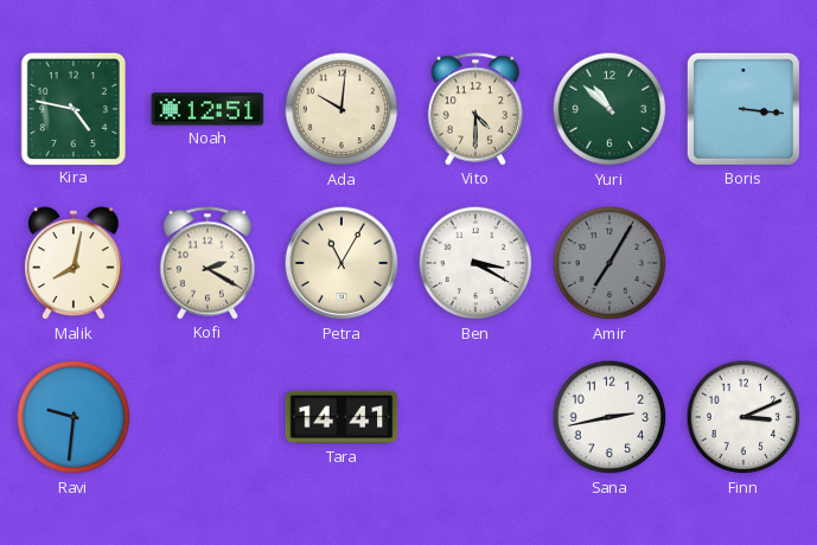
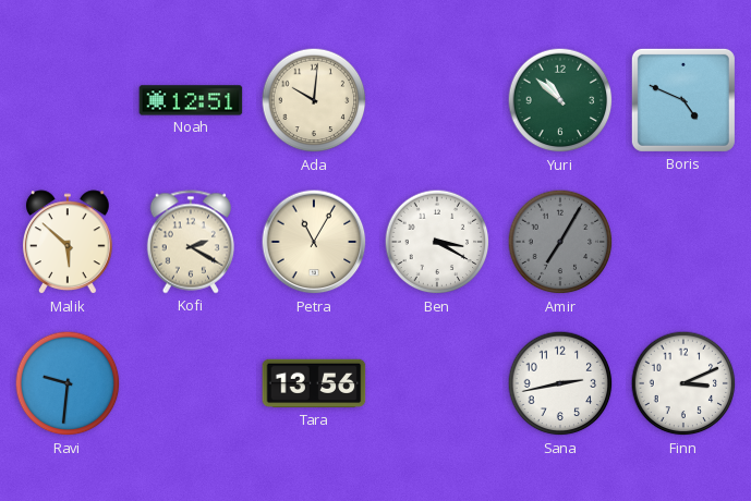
Kira: 4:47 -> none
Vito: 4:30 -> none
Boris: 3:16 -> 4:49
Malik: 8:02 -> 5:52
Tara: 14:41 -> 13:56
